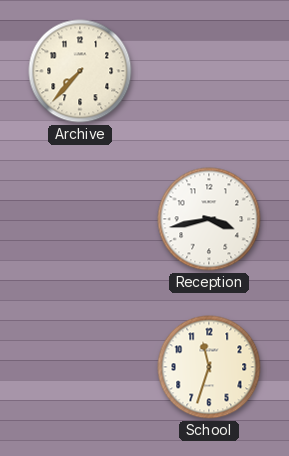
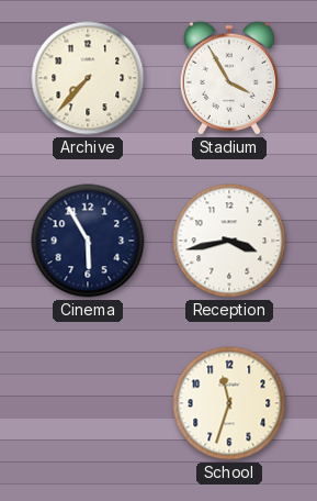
Stadium: none -> 3:55
Cinema: none -> 5:55
